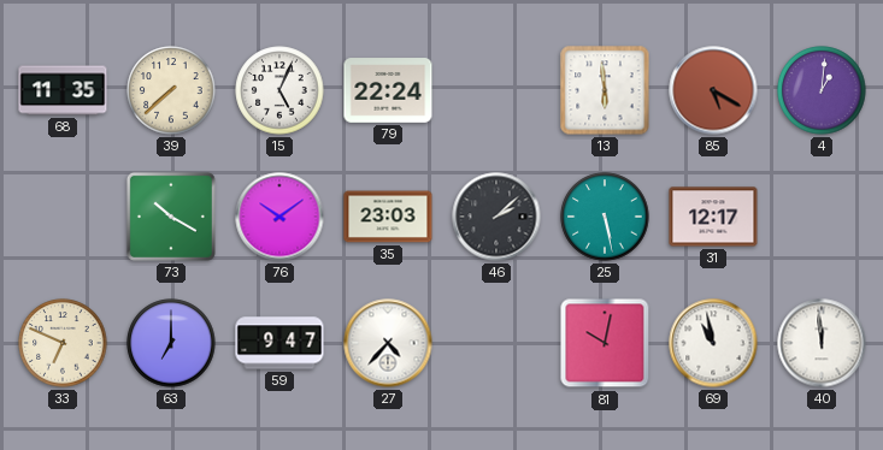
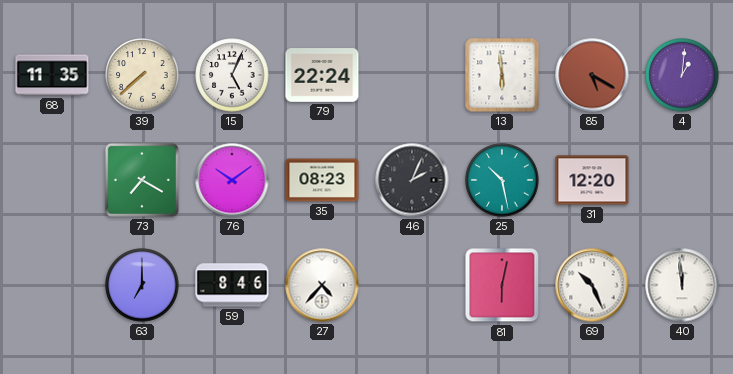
73: 10:20 -> 7:20
35: 23:03 -> 08:23
46: 2:08 -> 2:04
25: 5:28 -> 10:28
31: 12:17 -> 12:20
33: 6:49 -> none
59: 9:47 -> 8:46
81: 10:02 -> 6:02
69: 10:58 -> 10:26
